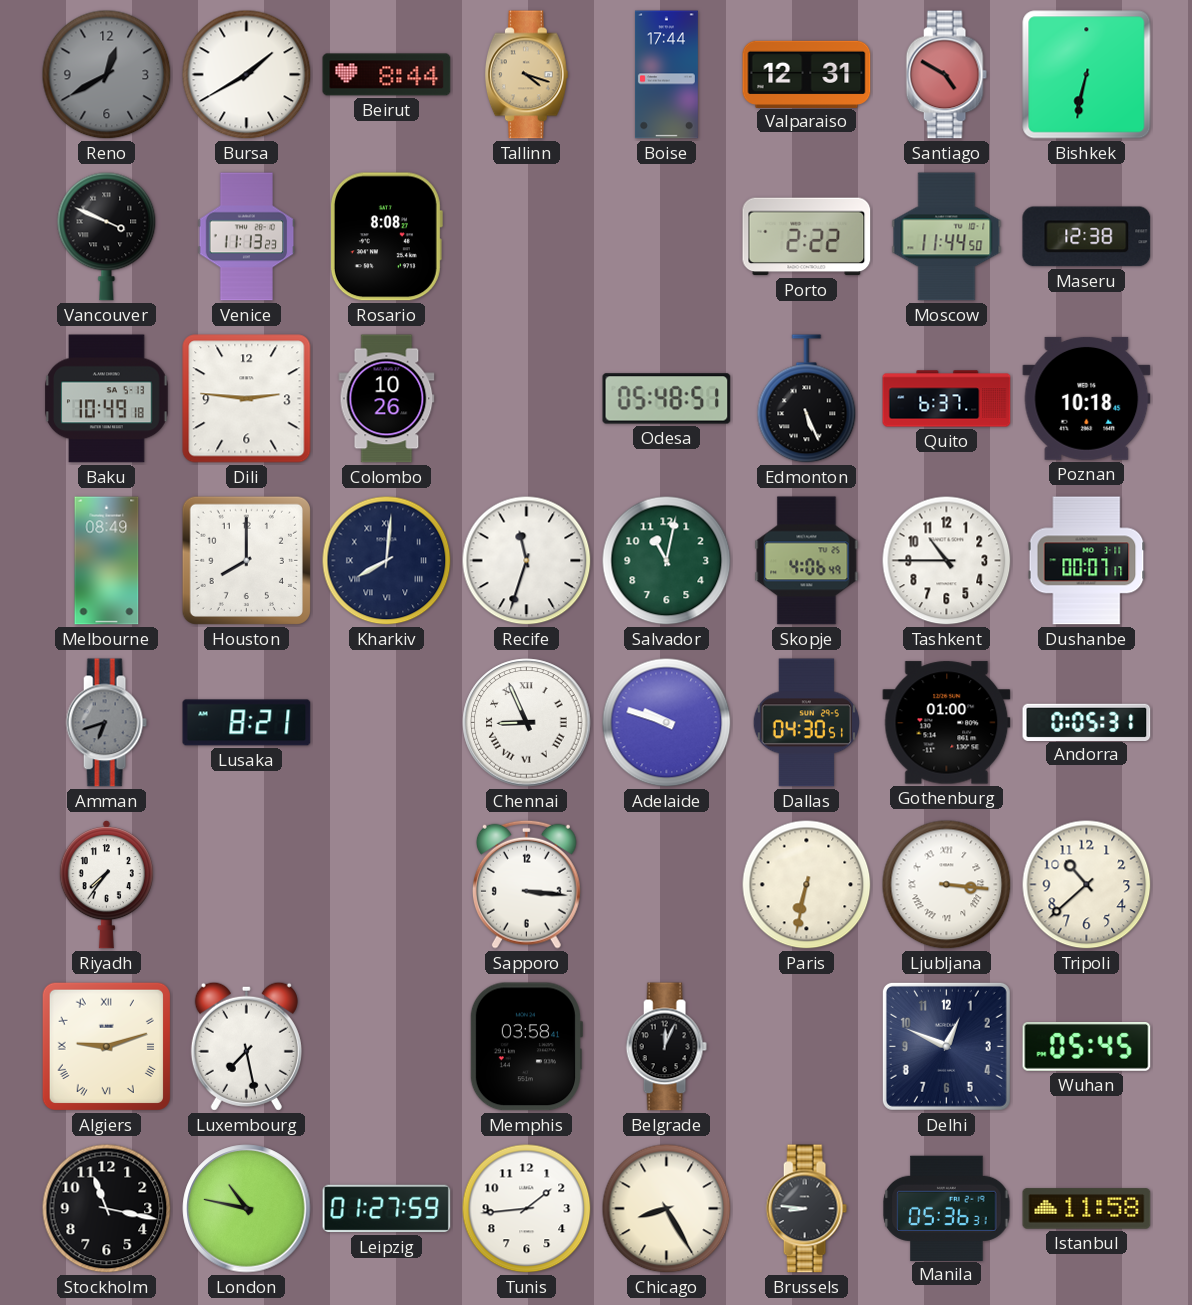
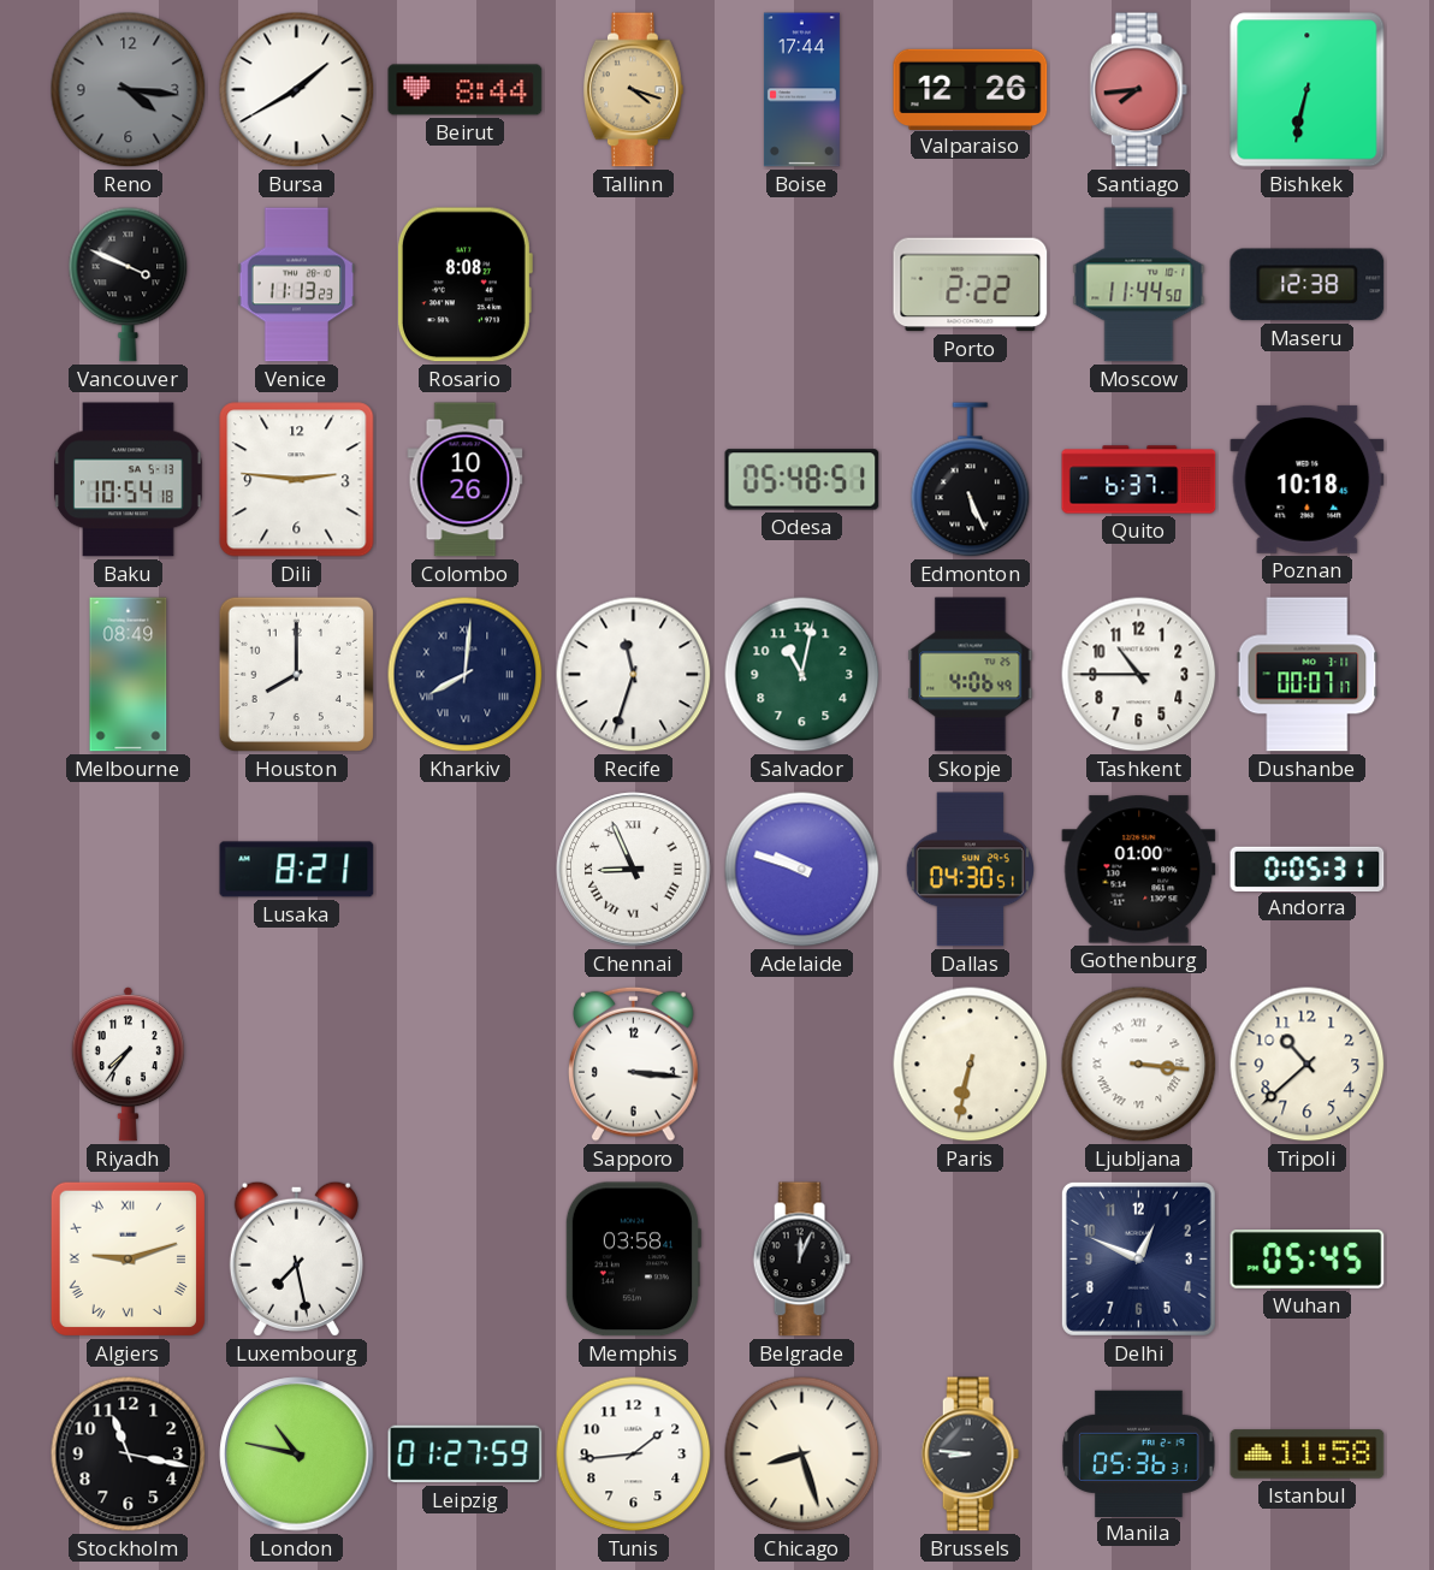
Reno: 12:40 -> 4:16
Valparaiso: 12:31 -> 12:26
Santiago: 4:50 -> 7:44
Baku: 10:49 -> 10:54
Amman: 6:42 -> none
Chicago: 8:25 -> 8:27
